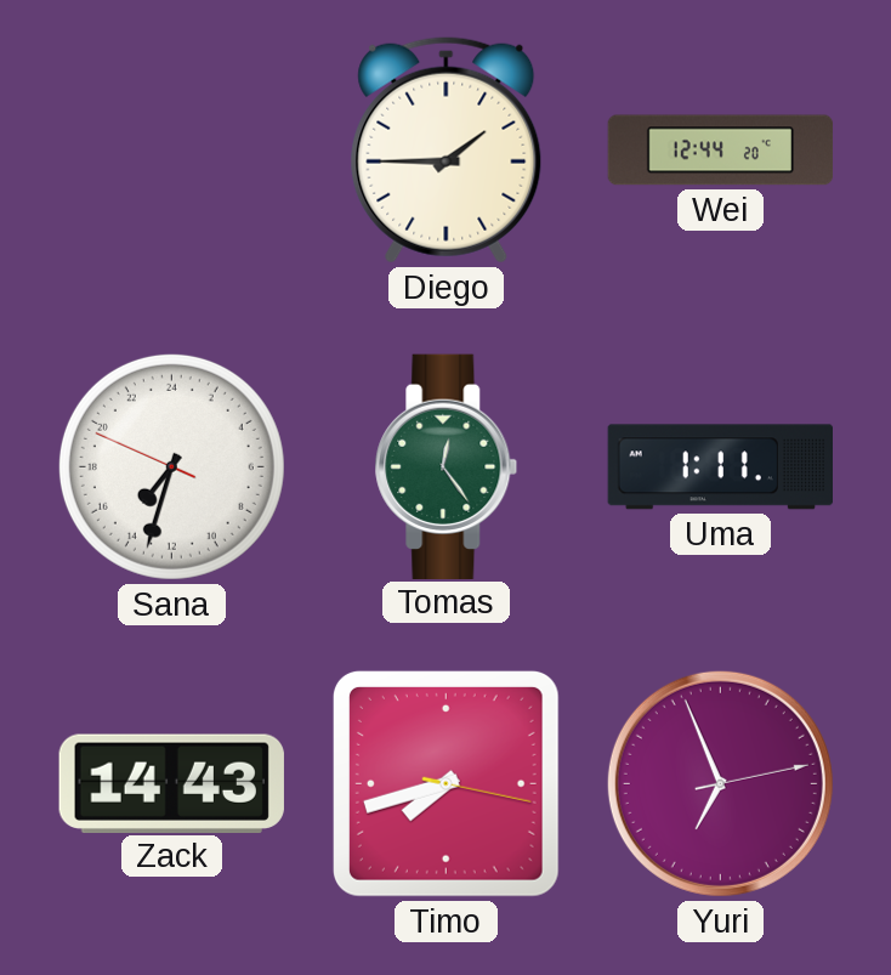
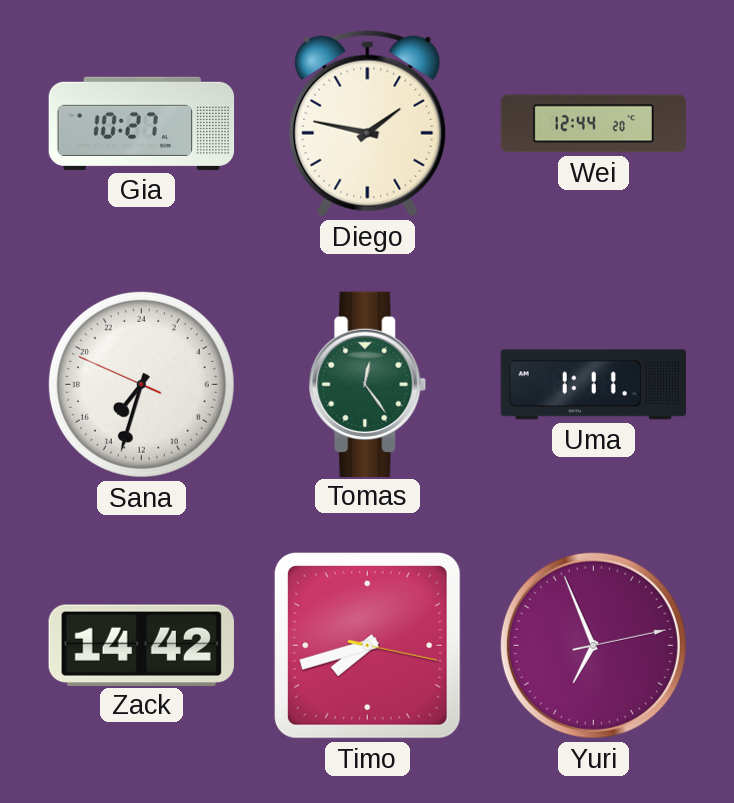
Gia: none -> 10:27
Diego: 1:45 -> 1:47
Zack: 14:43 -> 14:42
